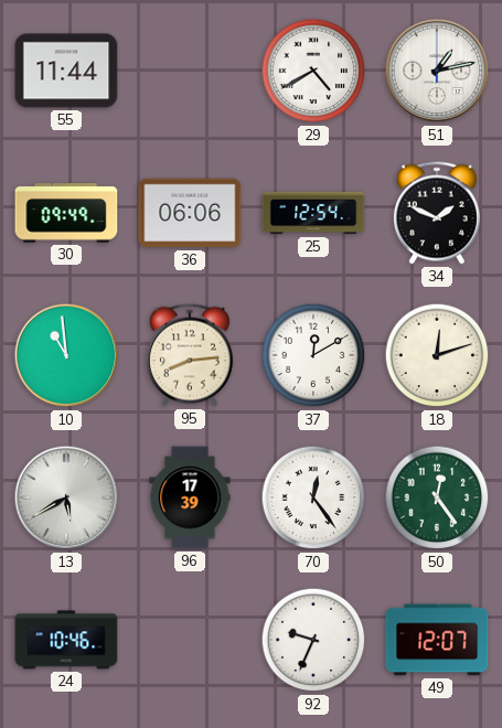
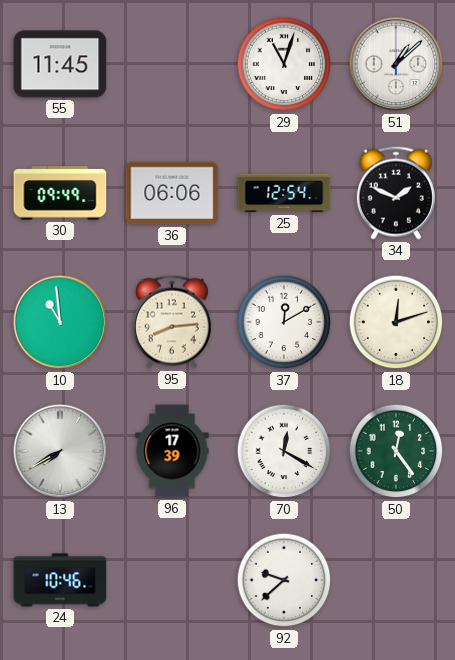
55: 11:44 -> 11:45
29: 4:40 -> 11:03
51: 1:13 -> 1:08
13: 5:40 -> 7:40
70: 12:24 -> 12:20
92: 9:34 -> 9:38
49: 12:07 -> none
